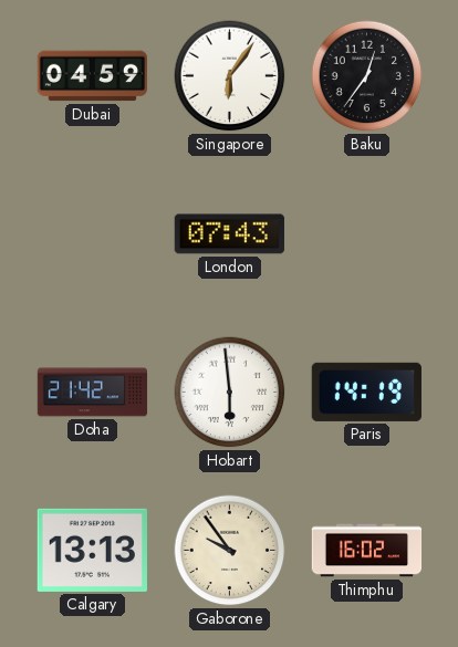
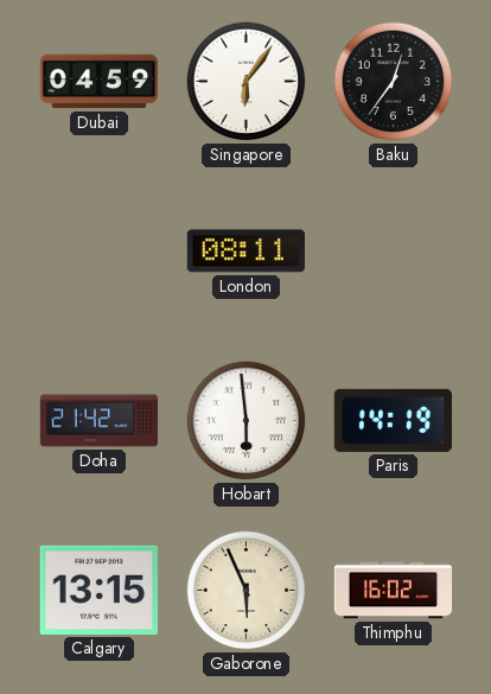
London: 07:43 -> 08:11
Calgary: 13:13 -> 13:15
Gaborone: 9:54 -> 5:56
